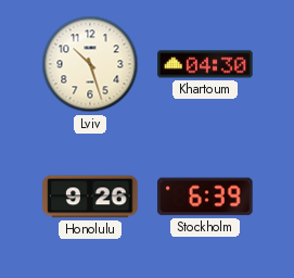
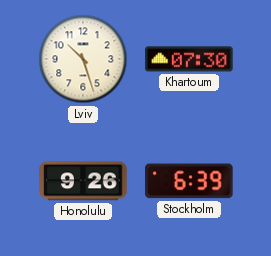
Khartoum: 04:30 -> 07:30
